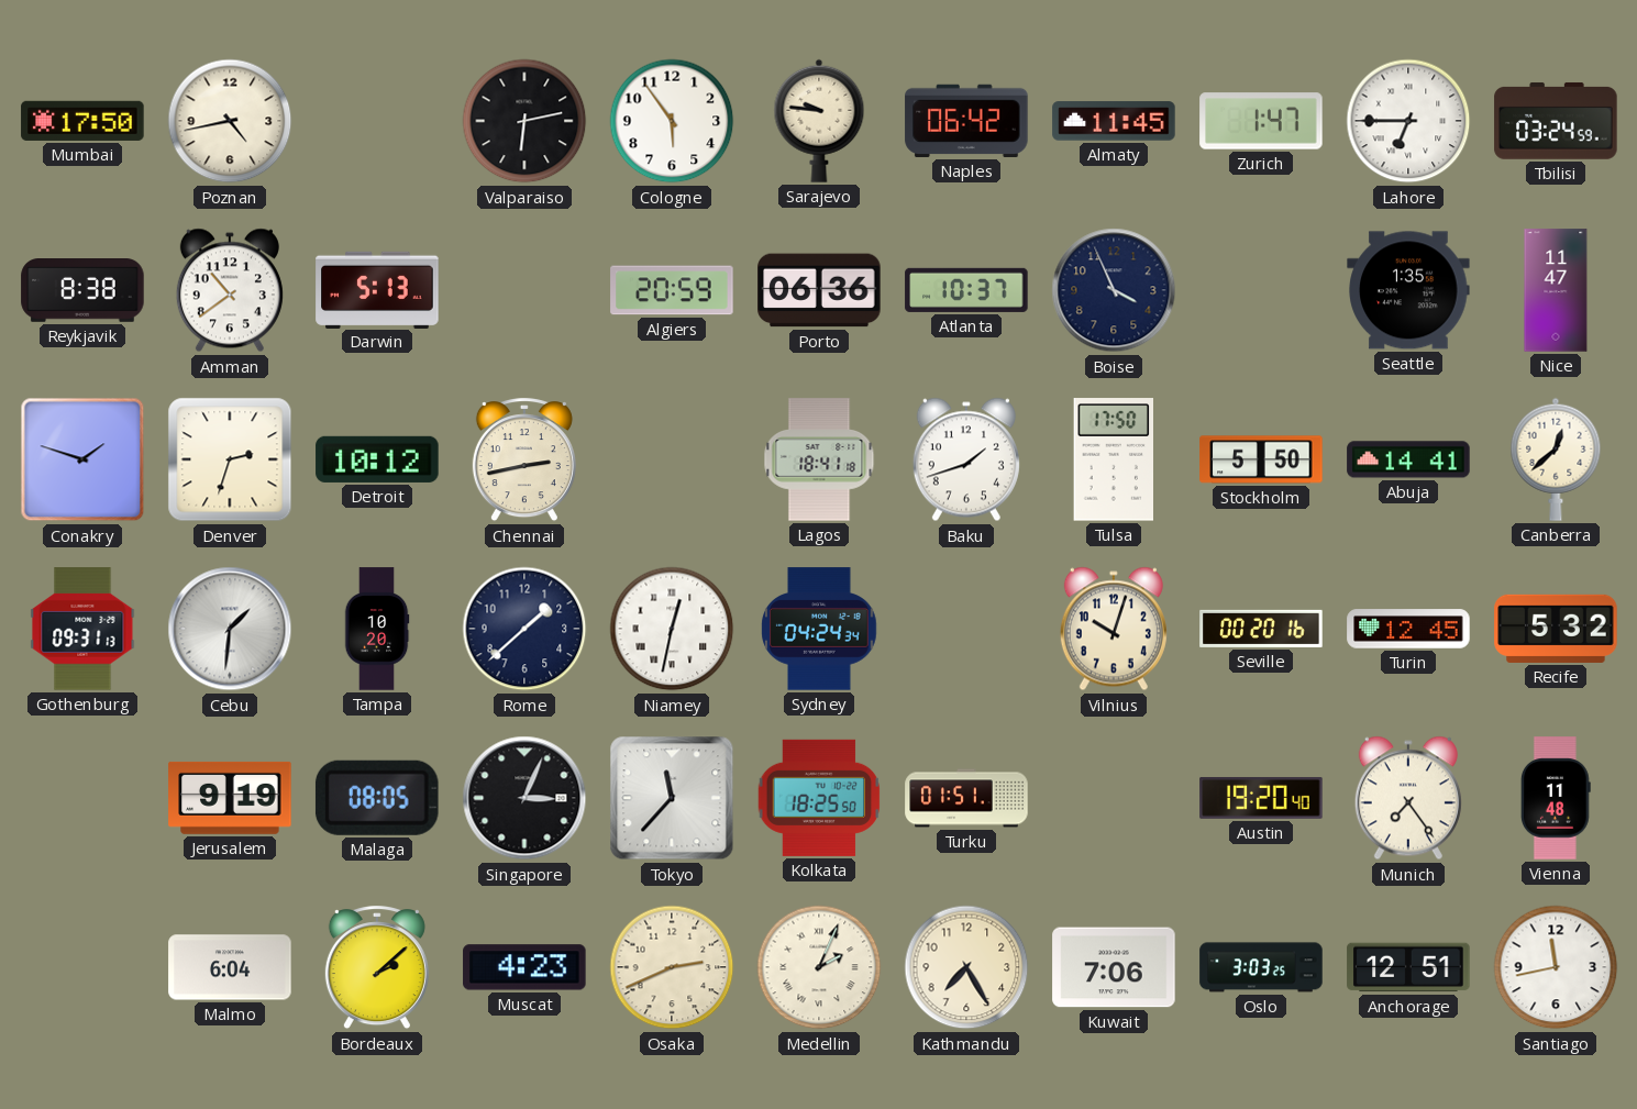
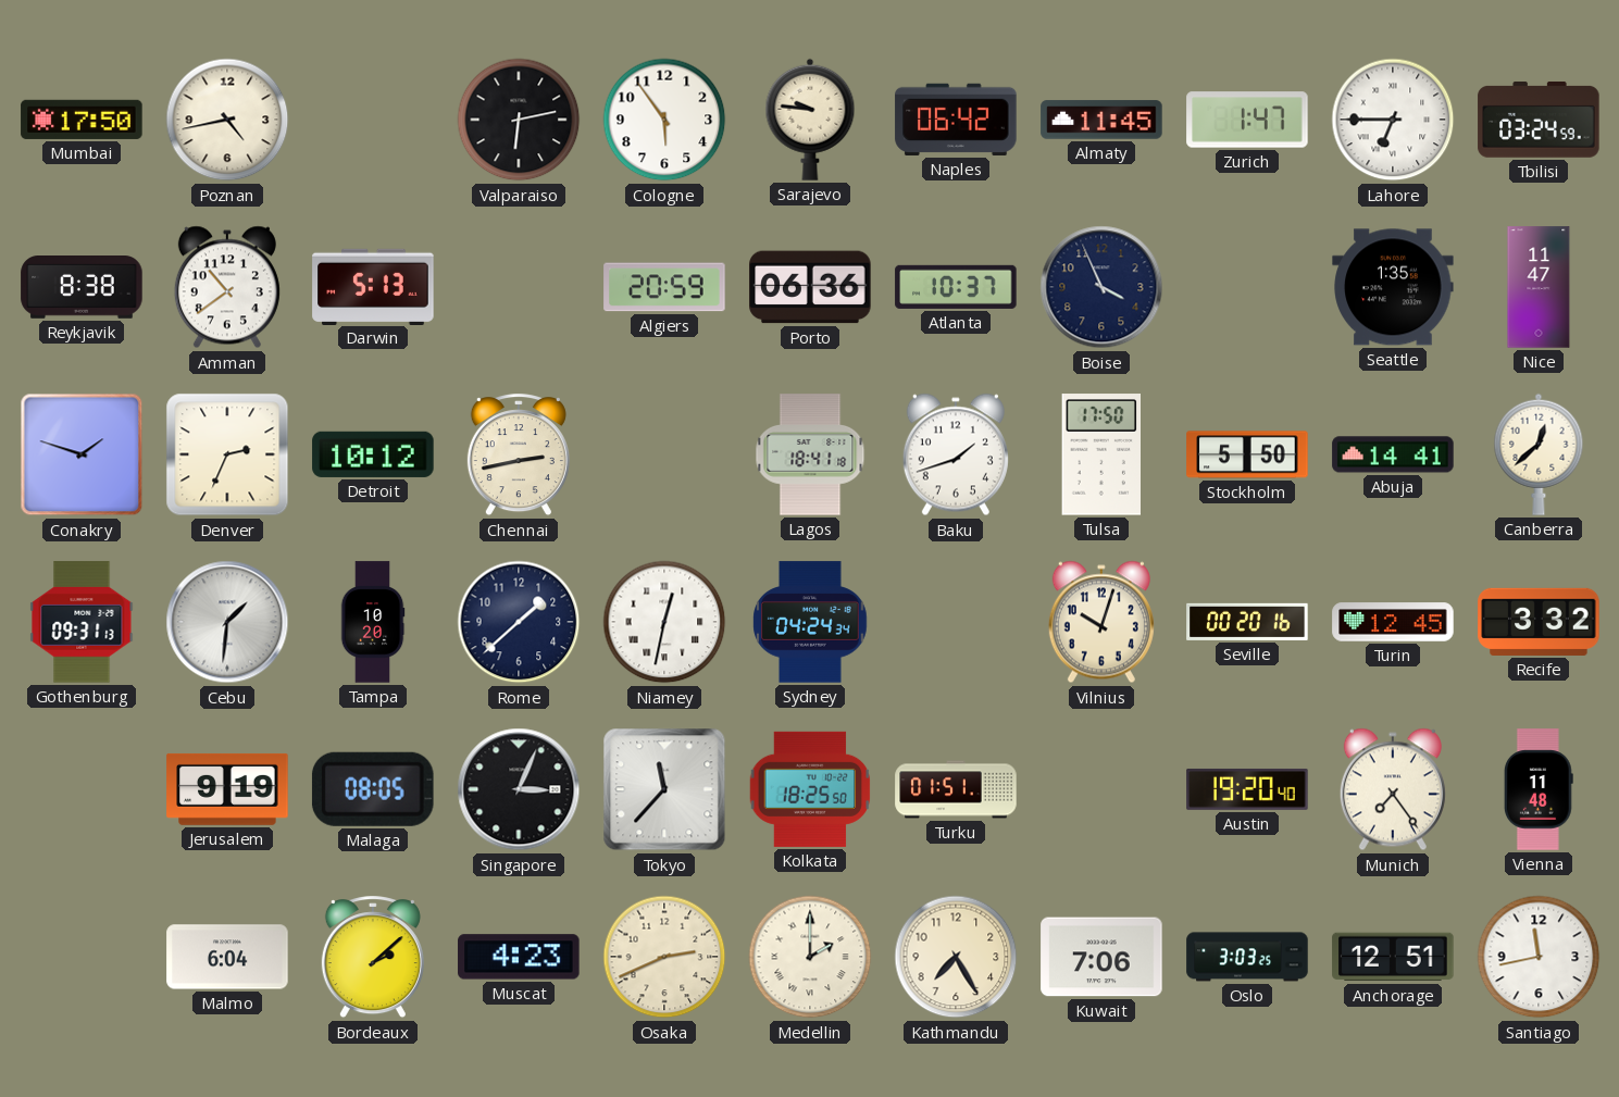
Denver: 2:33 -> 2:34
Recife: 5:32 -> 3:32
Medellin: 2:04 -> 2:00
